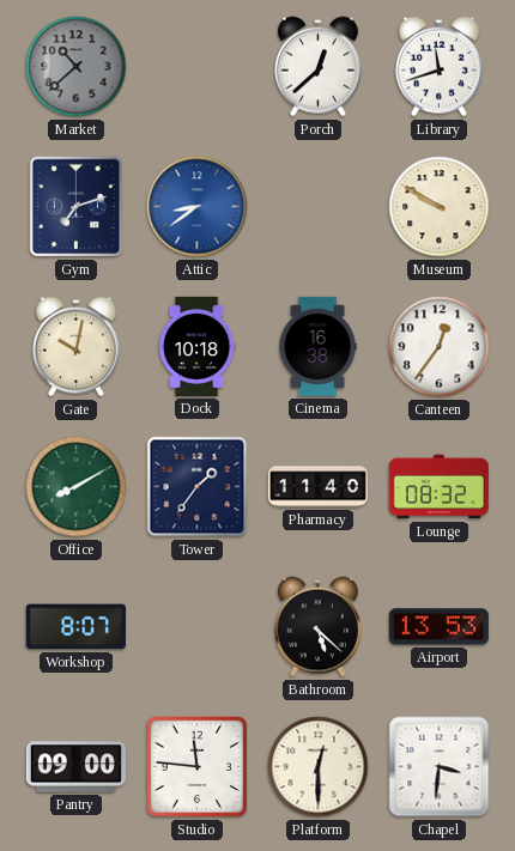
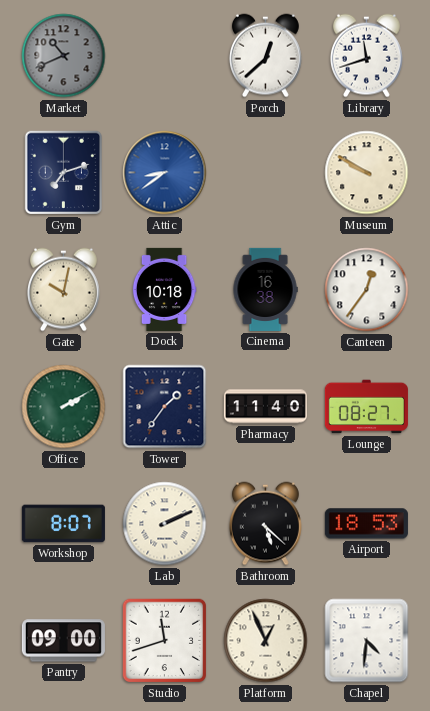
Market: 10:38 -> 10:41
Office: 8:10 -> 2:10
Lounge: 08:32 -> 08:27
Lab: none -> 2:11
Airport: 13:53 -> 18:53
Studio: 11:46 -> 11:42
Platform: 12:30 -> 12:56
Chapel: 3:31 -> 4:31
